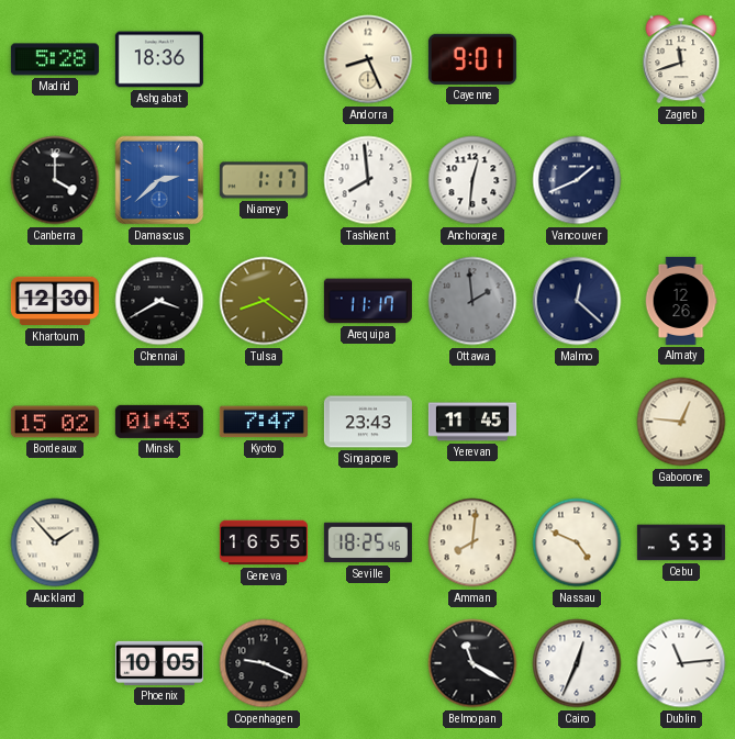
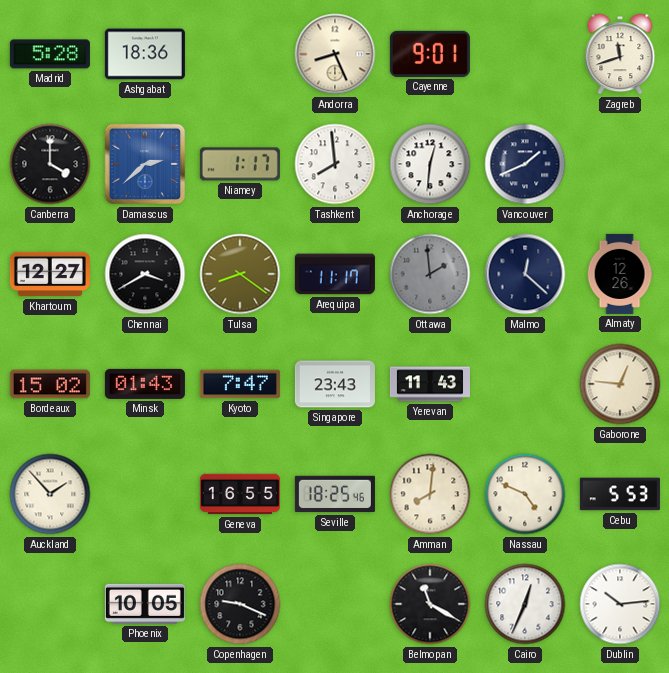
Khartoum: 12:30 -> 12:27
Yerevan: 11:45 -> 11:43
Dublin: 11:14 -> 10:14
